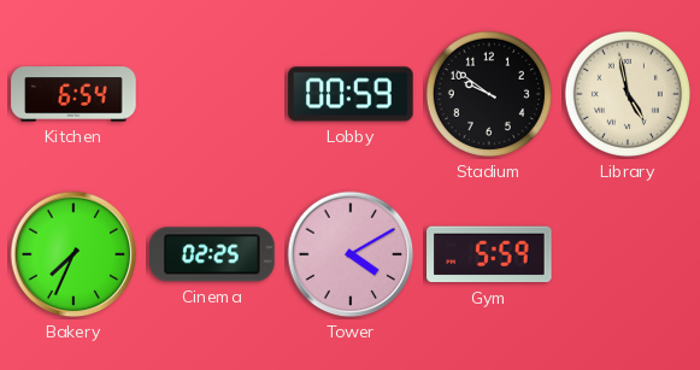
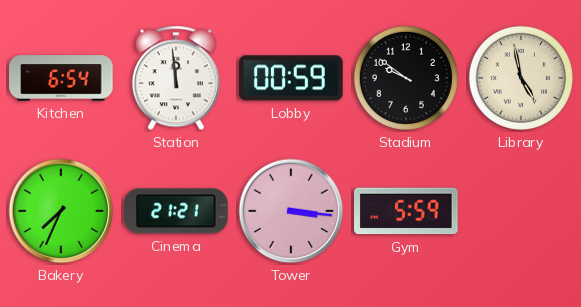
Station: none -> 11:59
Cinema: 02:25 -> 21:21
Tower: 4:10 -> 3:16
